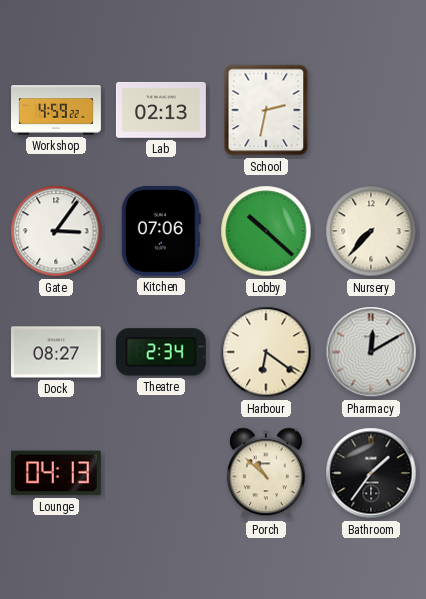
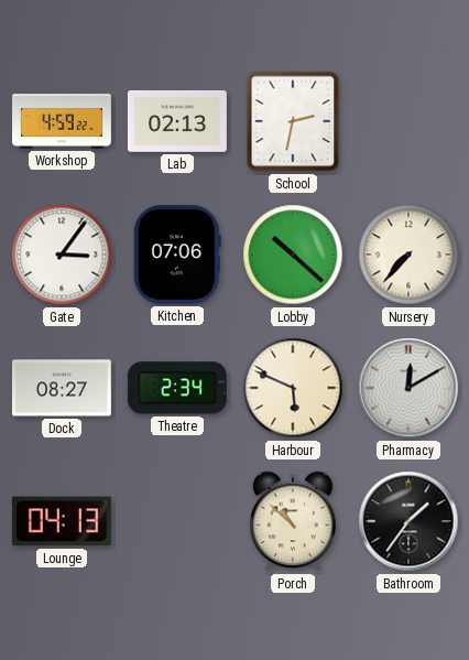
Harbour: 6:21 -> 5:49
